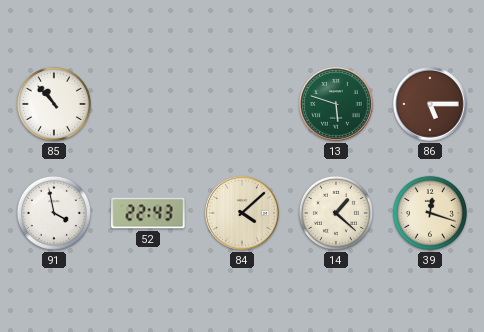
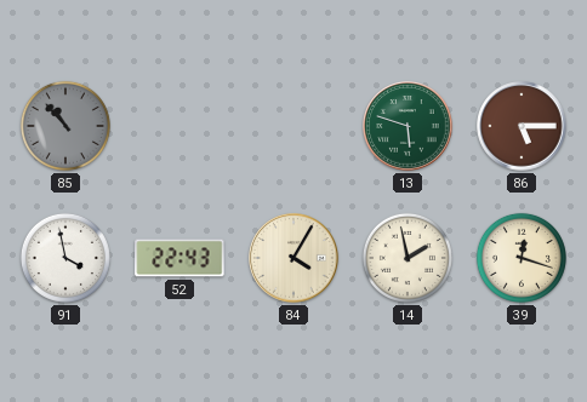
85 dial: white -> grey
84: 4:08 -> 4:05
14: 1:22 -> 1:58
